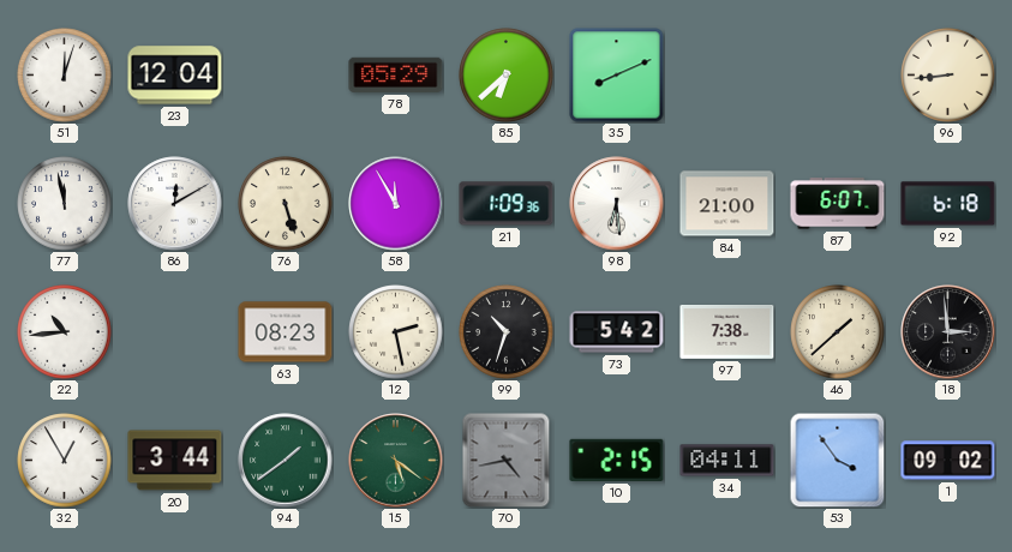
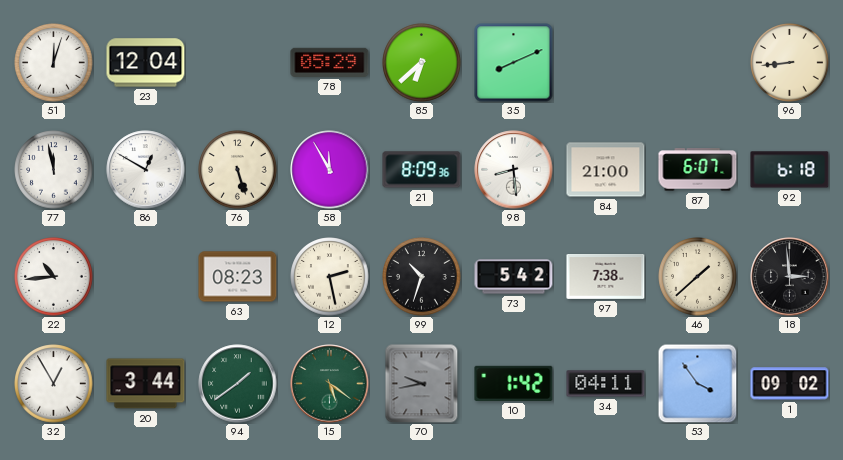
86: 12:10 -> 12:50
21: 1:09 -> 8:09
98: 6:29 -> 8:29
70: 4:43 -> 9:43
10: 2:15 -> 1:42
